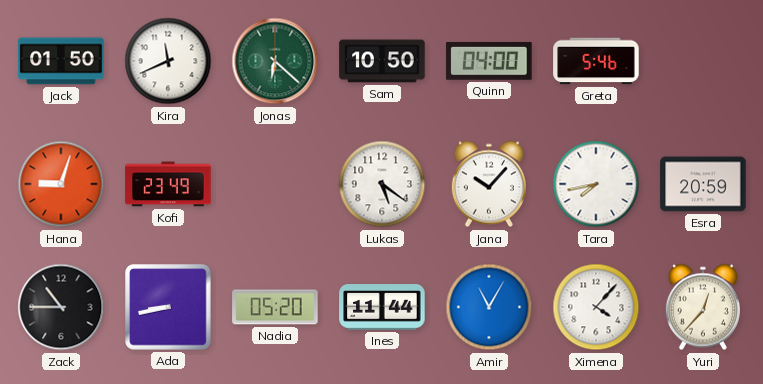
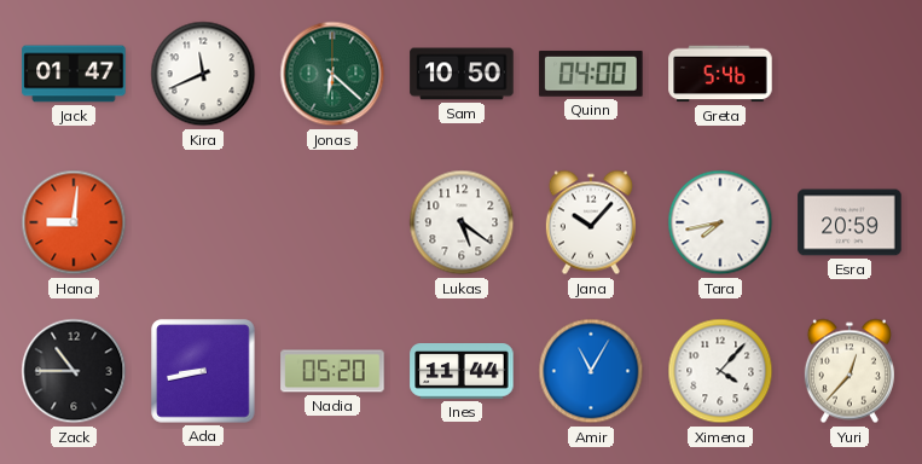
Jack: 01:50 -> 01:47
Hana: 9:03 -> 9:01
Kofi: 23:49 -> none
